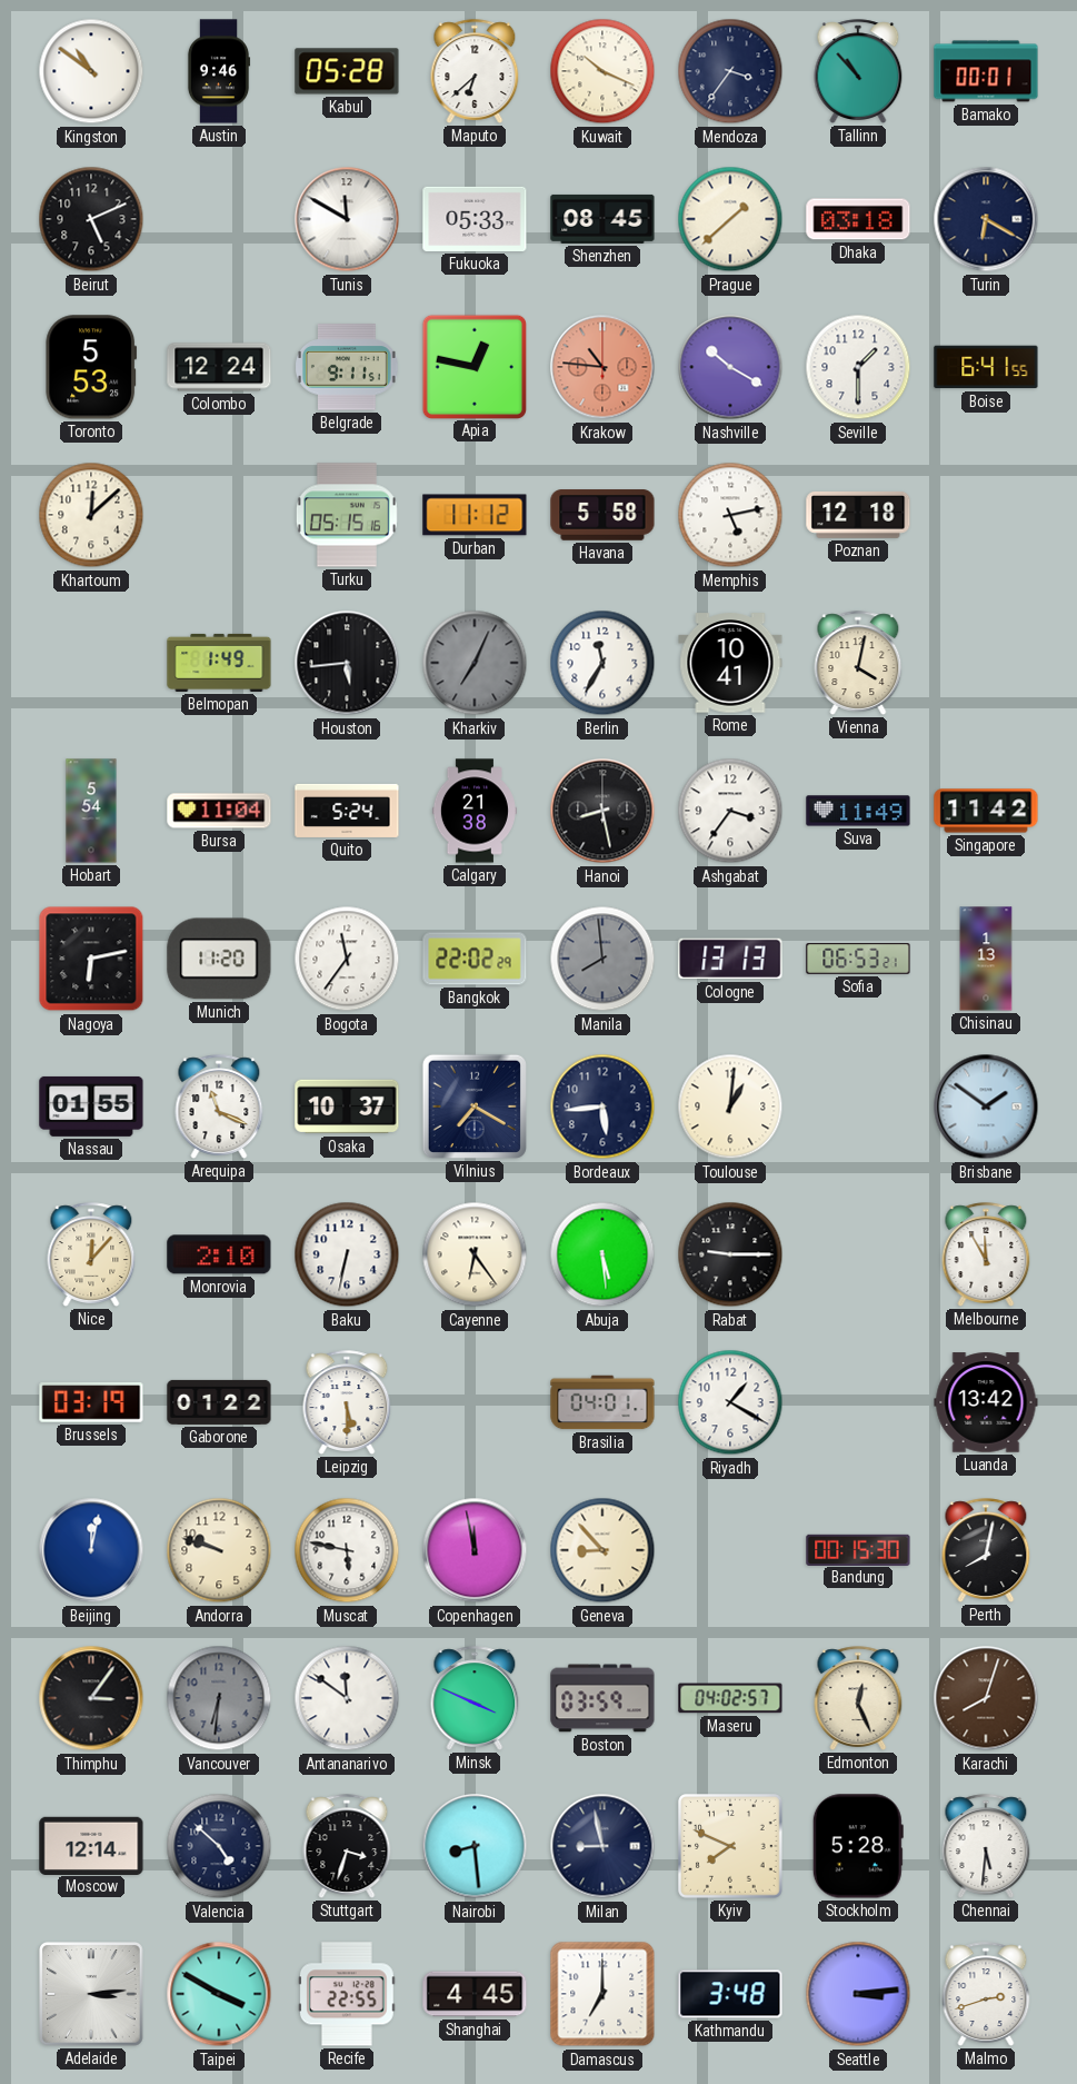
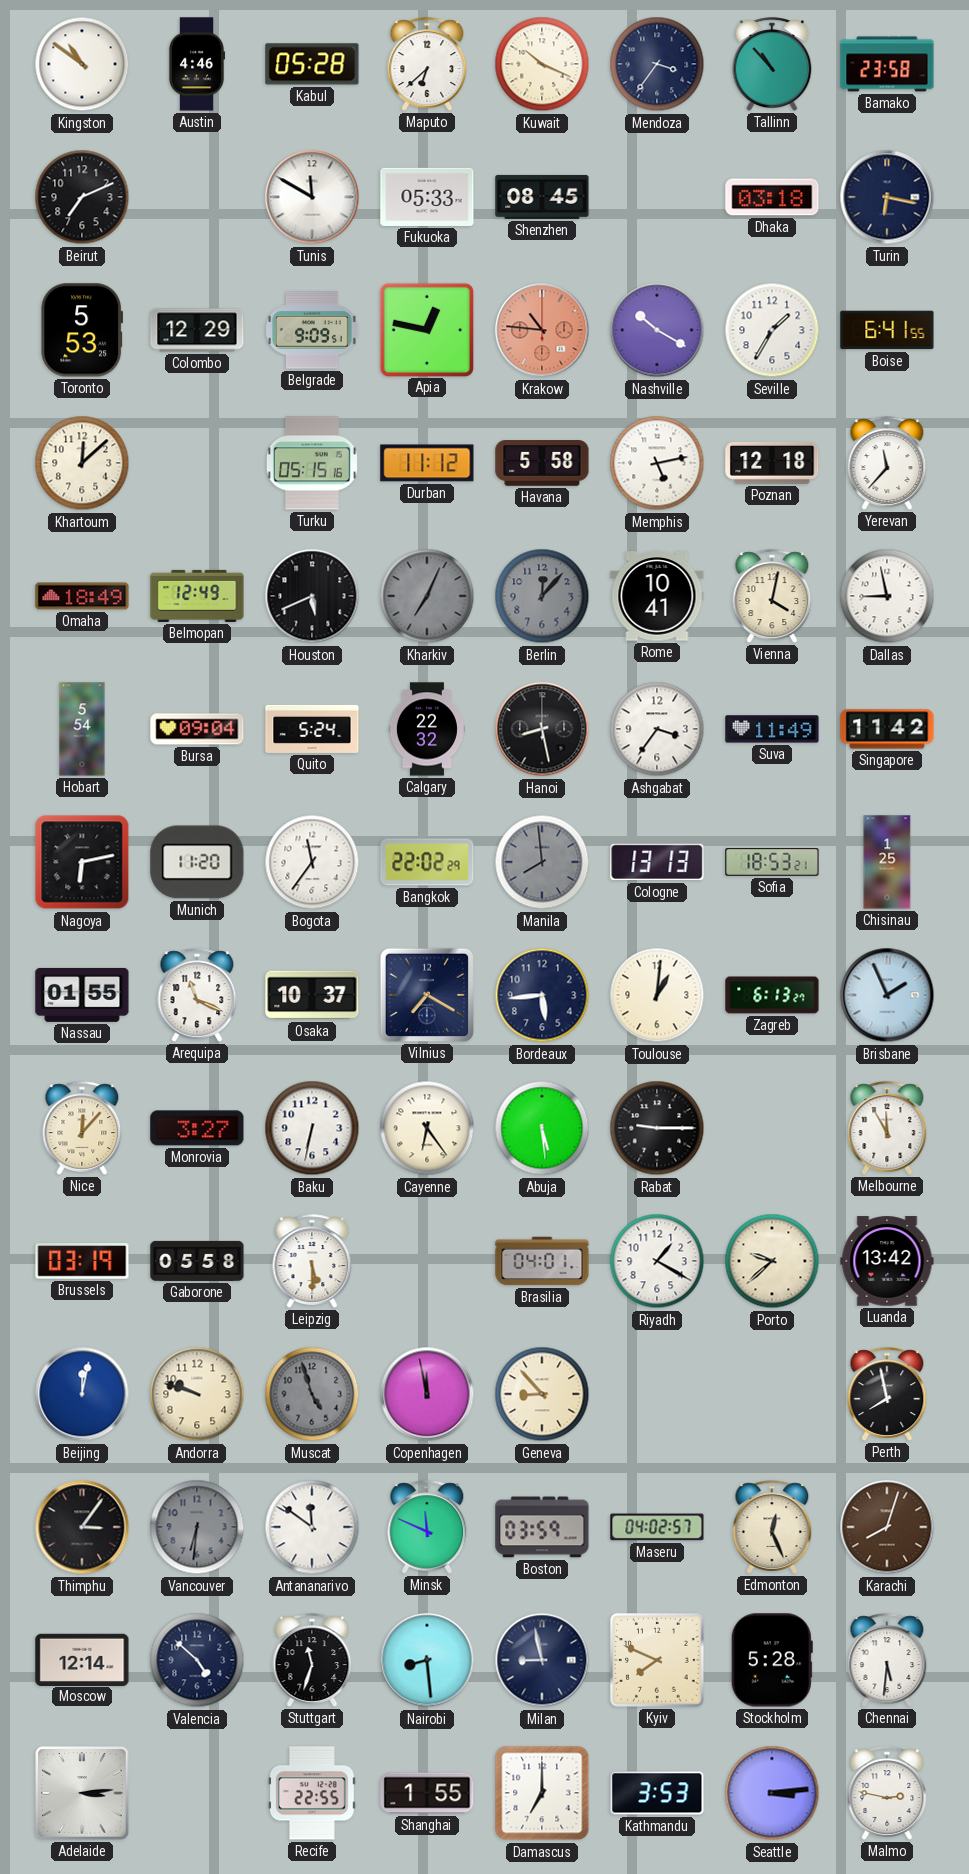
Austin: 9:46 -> 4:46
Bamako: 00:01 -> 23:58
Beirut: 5:11 -> 7:11
Prague: 1:38 -> none
Turin: 6:20 -> 6:17
Colombo: 12:24 -> 12:29
Belgrade: 9:11 -> 9:09
Seville: 1:30 -> 1:35
Yerevan: none -> 11:37
Omaha: none -> 18:49
Belmopan: 1:49 -> 12:49
Houston: 5:44 -> 5:41
Berlin: 11:35 -> 12:07
Berlin dial: white -> grey
Dallas: none -> 8:58
Bursa: 11:04 -> 09:04
Calgary: 21:38 -> 22:32
Sofia: 06:53 -> 18:53
Chisinau: 1:13 -> 1:25
Zagreb: none -> 6:13
Brisbane: 1:51 -> 1:56
Monrovia: 2:10 -> 3:27
Gaborone: 01:22 -> 05:58
Porto: none -> 9:38
Muscat: 5:47 -> 4:57
Muscat dial: white -> grey
Bandung: 00:15 -> none
Perth: 8:02 -> 7:58
Minsk: 3:49 -> 11:49
Stuttgart: 3:33 -> 11:33
Taipei: 3:50 -> none
Shanghai: 4:45 -> 1:55
Kathmandu: 3:48 -> 3:53
Malmo: 2:42 -> 2:47
